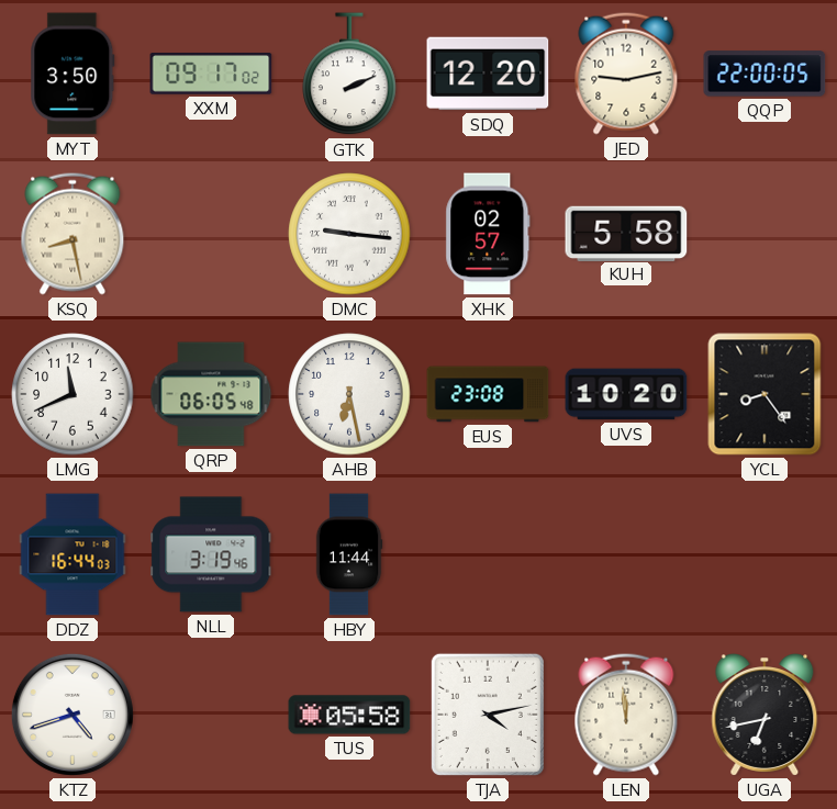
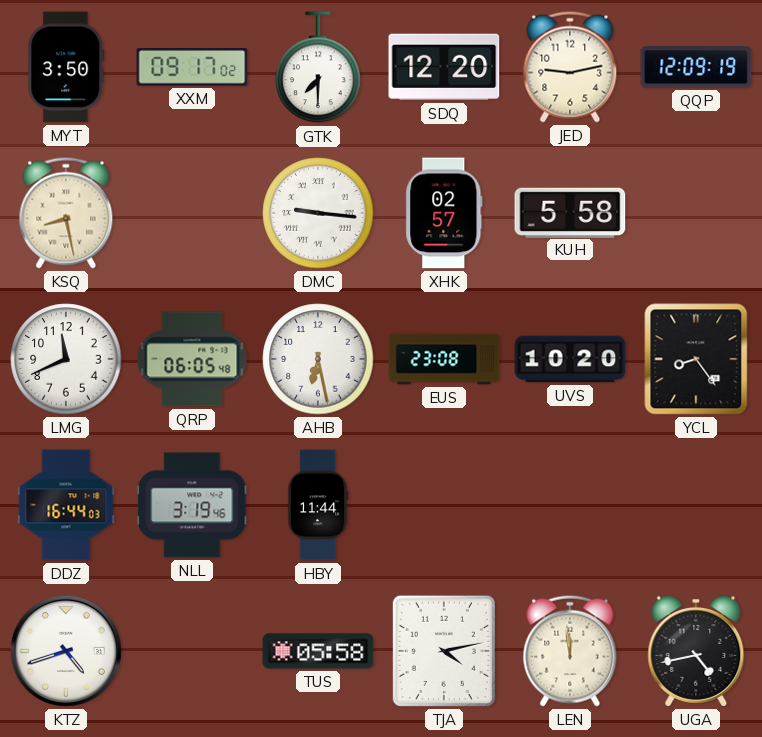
GTK: 2:11 -> 7:30
QQP: 22:00 -> 12:09
UGA: 6:43 -> 4:43
